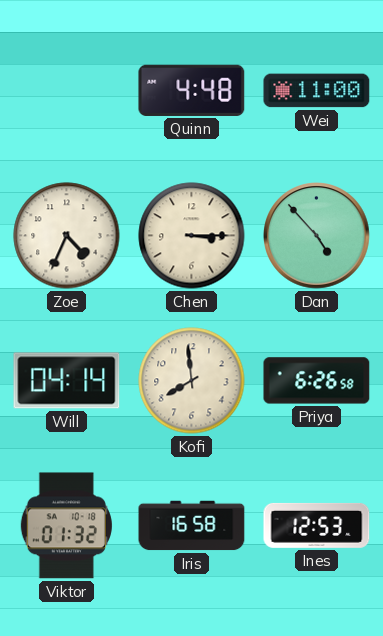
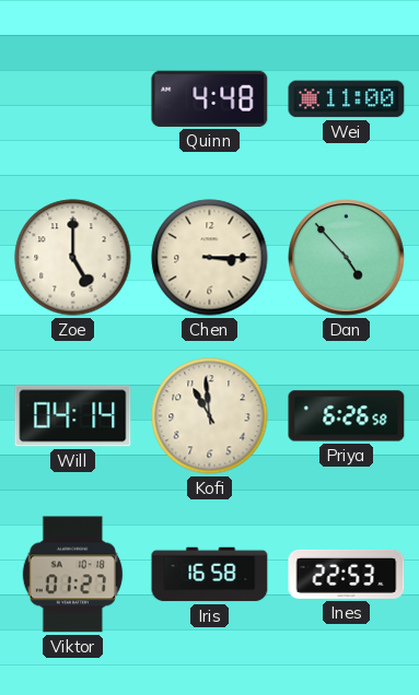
Zoe: 4:34 -> 5:00
Kofi: 7:59 -> 10:59
Viktor: 01:32 -> 01:27
Ines: 12:53 -> 22:53
